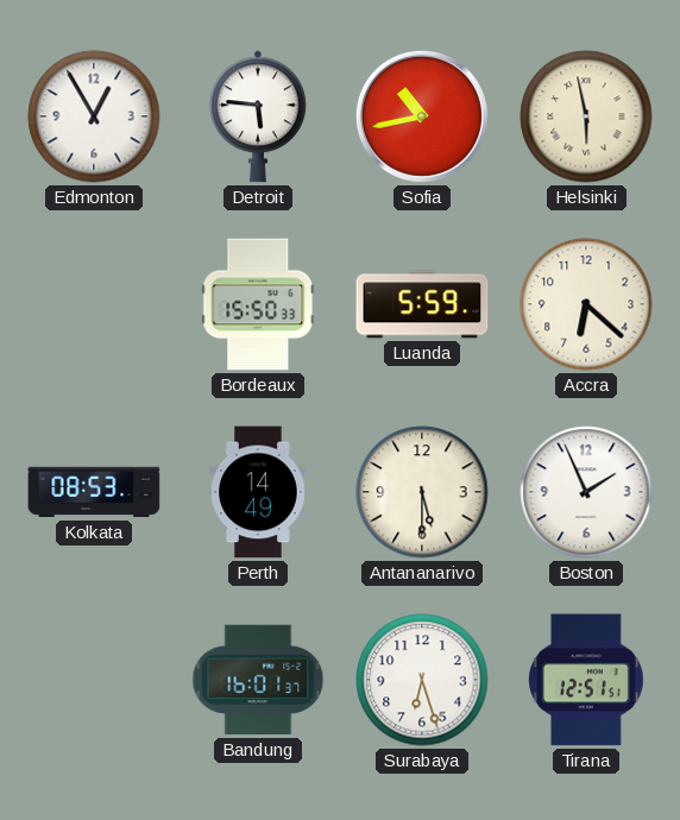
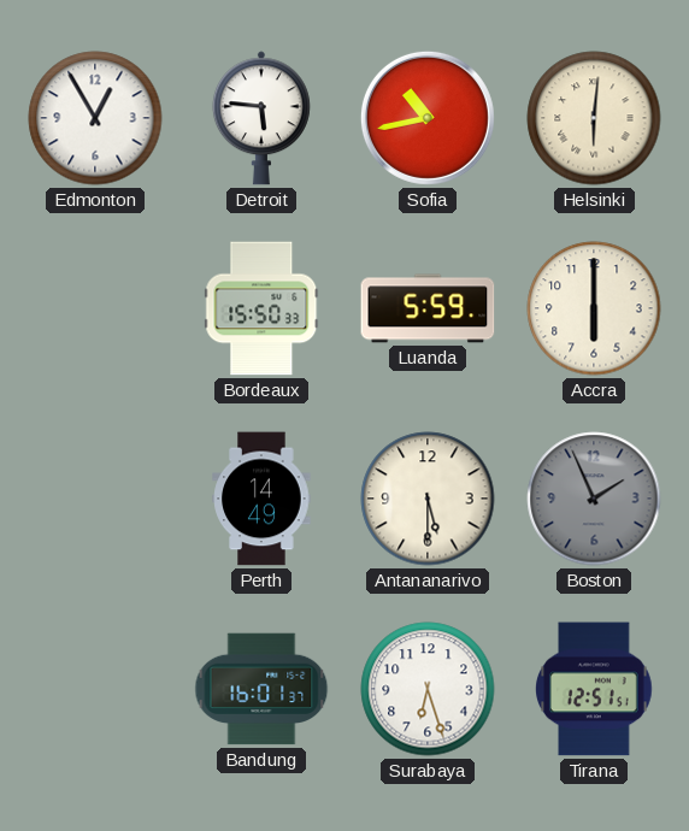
Helsinki: 5:58 -> 6:01
Accra: 6:22 -> 6:00
Kolkata: 08:53 -> none
Boston dial: white -> grey
